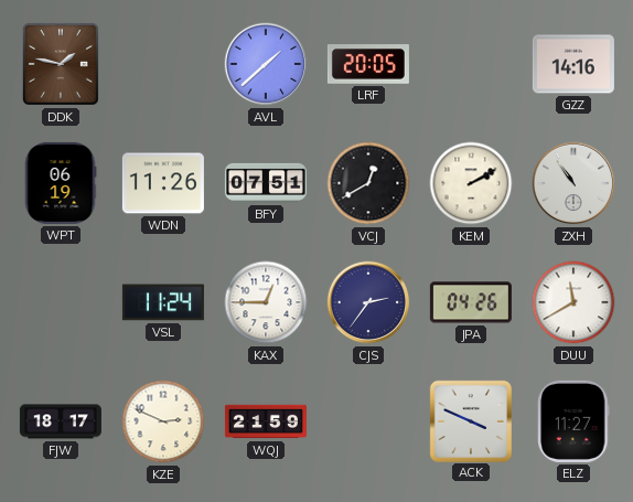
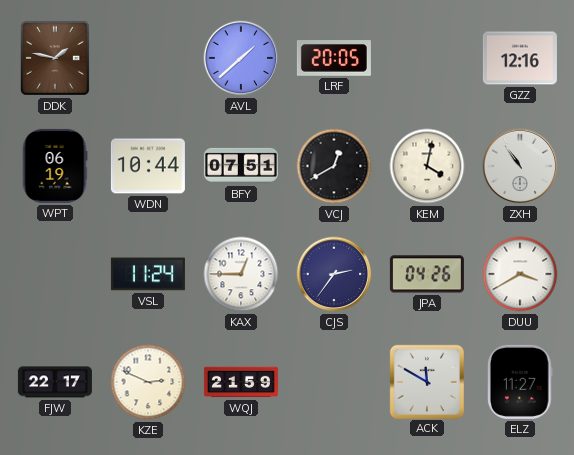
GZZ: 14:16 -> 12:16
WDN: 11:26 -> 10:44
KEM: 2:10 -> 4:02
DUU: 11:40 -> 3:40
FJW: 18:17 -> 22:17
ACK: 3:49 -> 11:50
